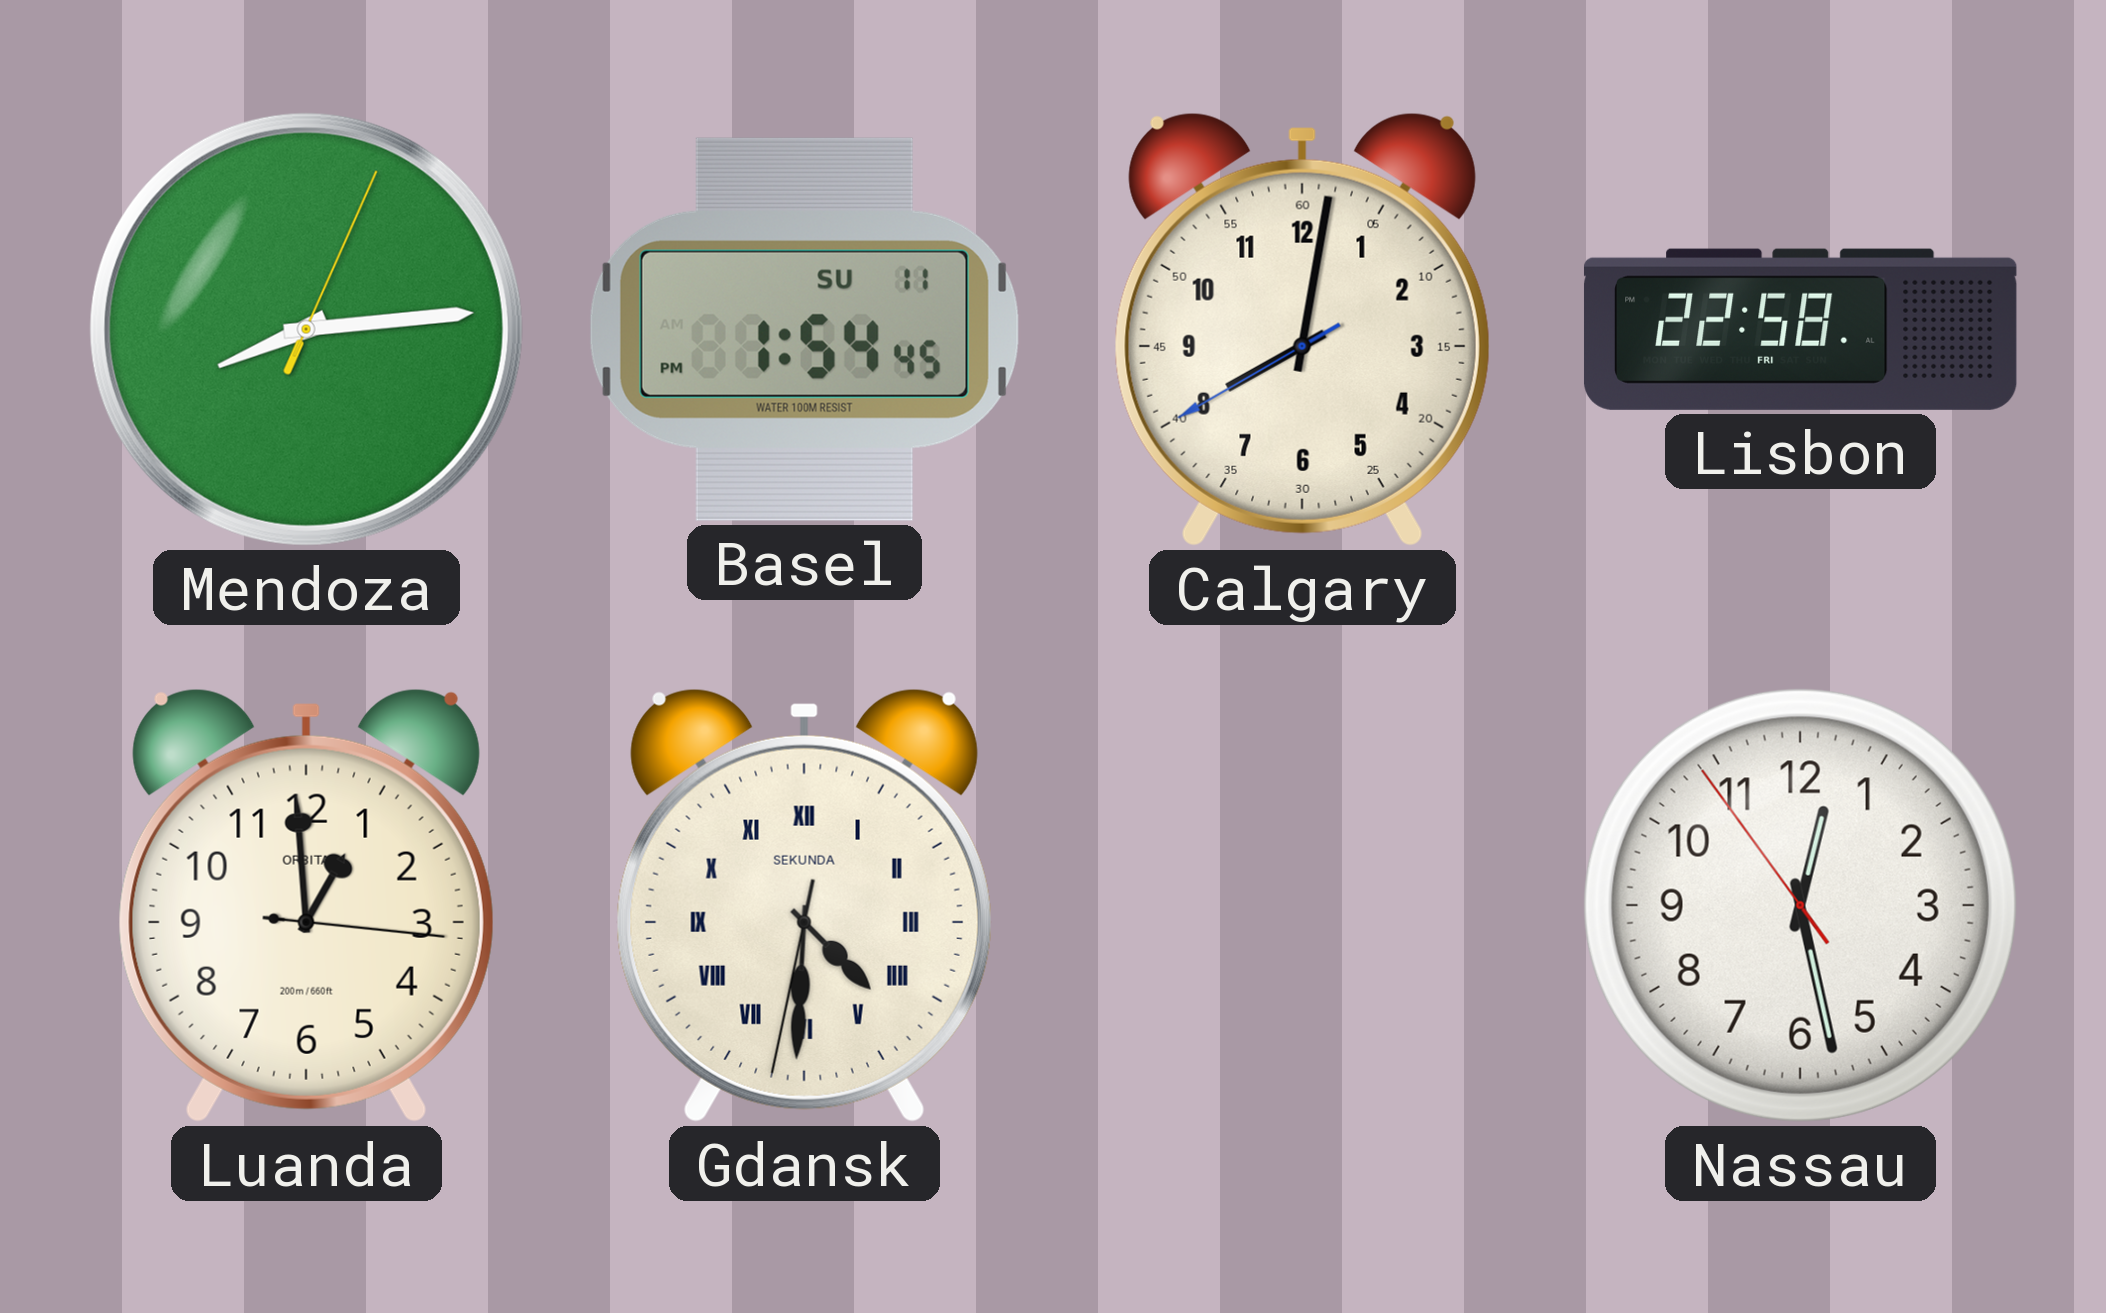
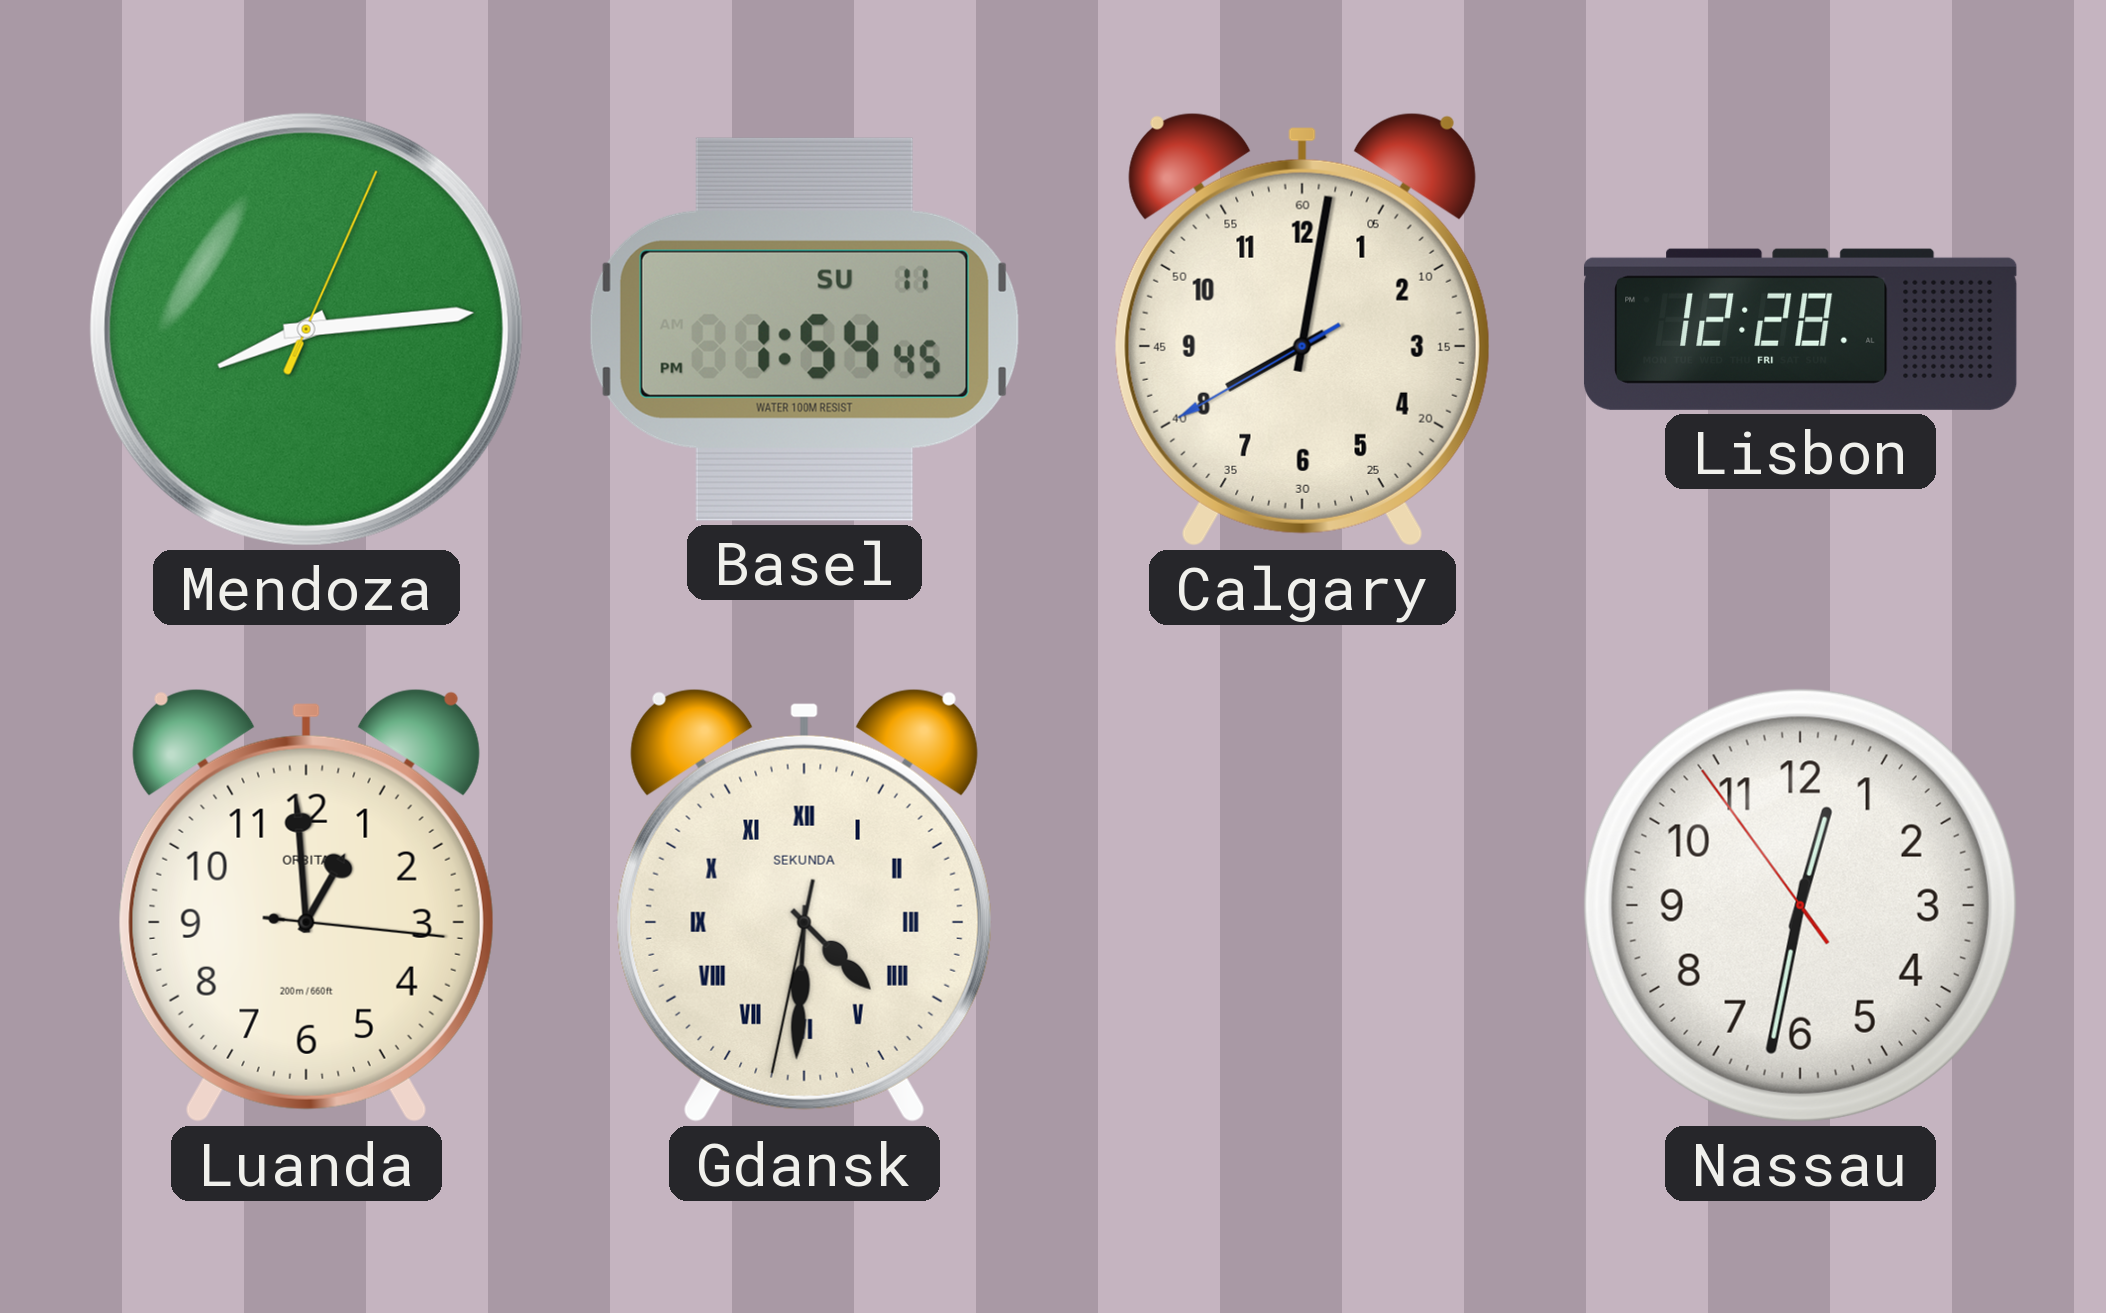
Lisbon: 22:58 -> 12:28
Nassau: 12:27 -> 12:31
